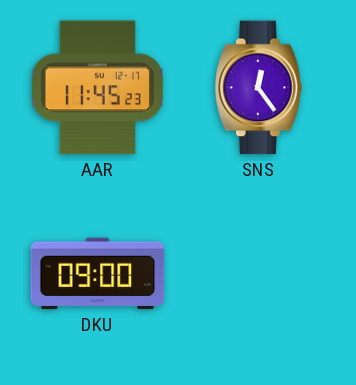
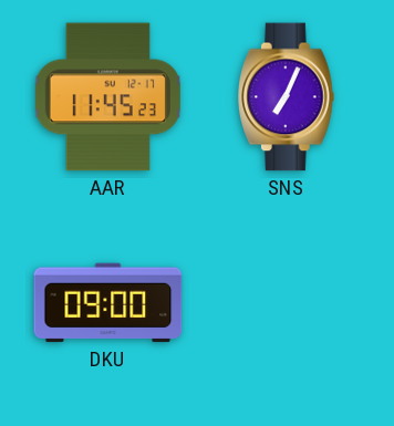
SNS: 12:24 -> 7:04
